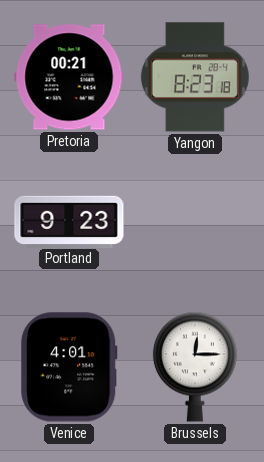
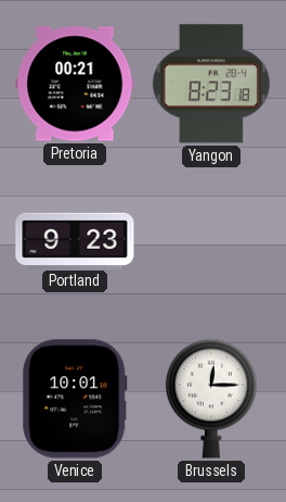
Venice: 4:01 -> 10:01
